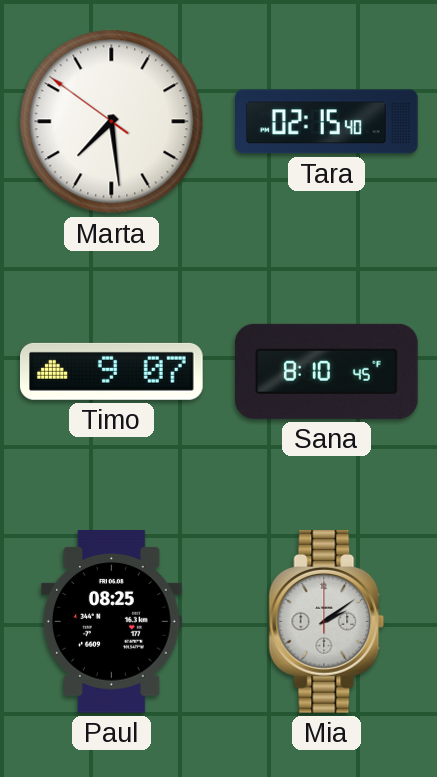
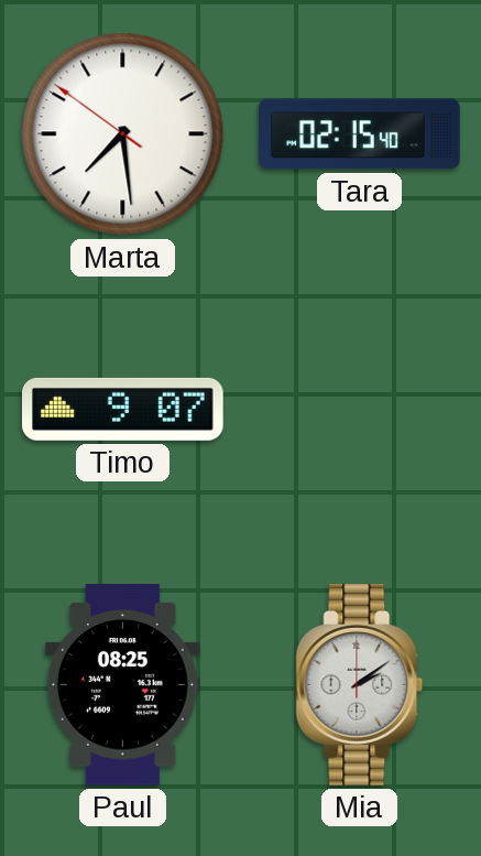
Sana: 8:10 -> none
